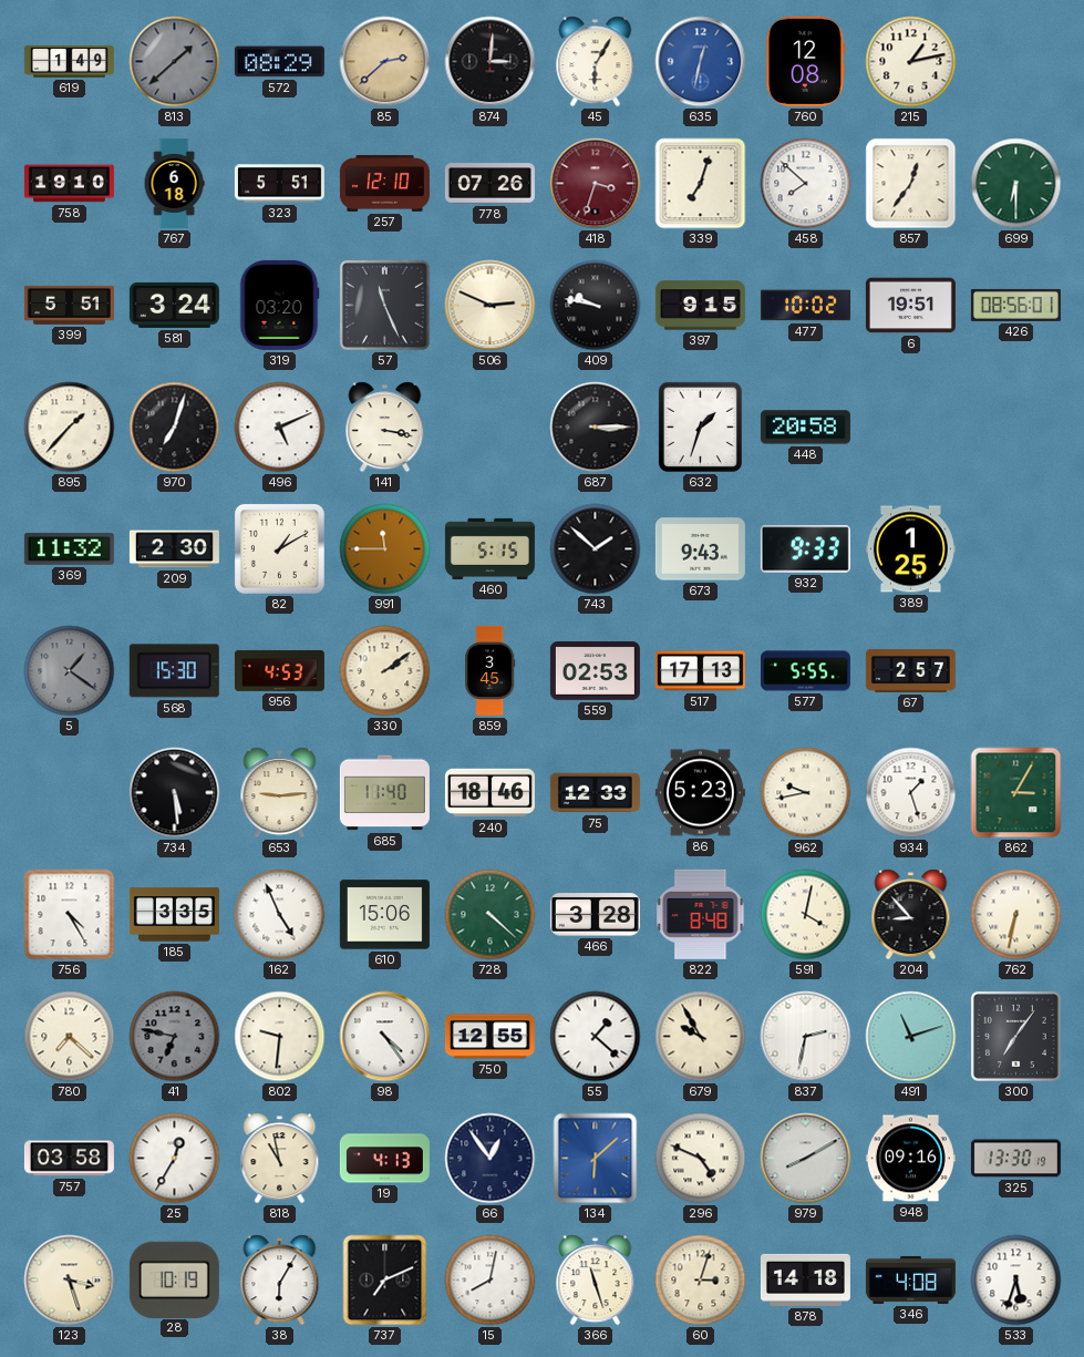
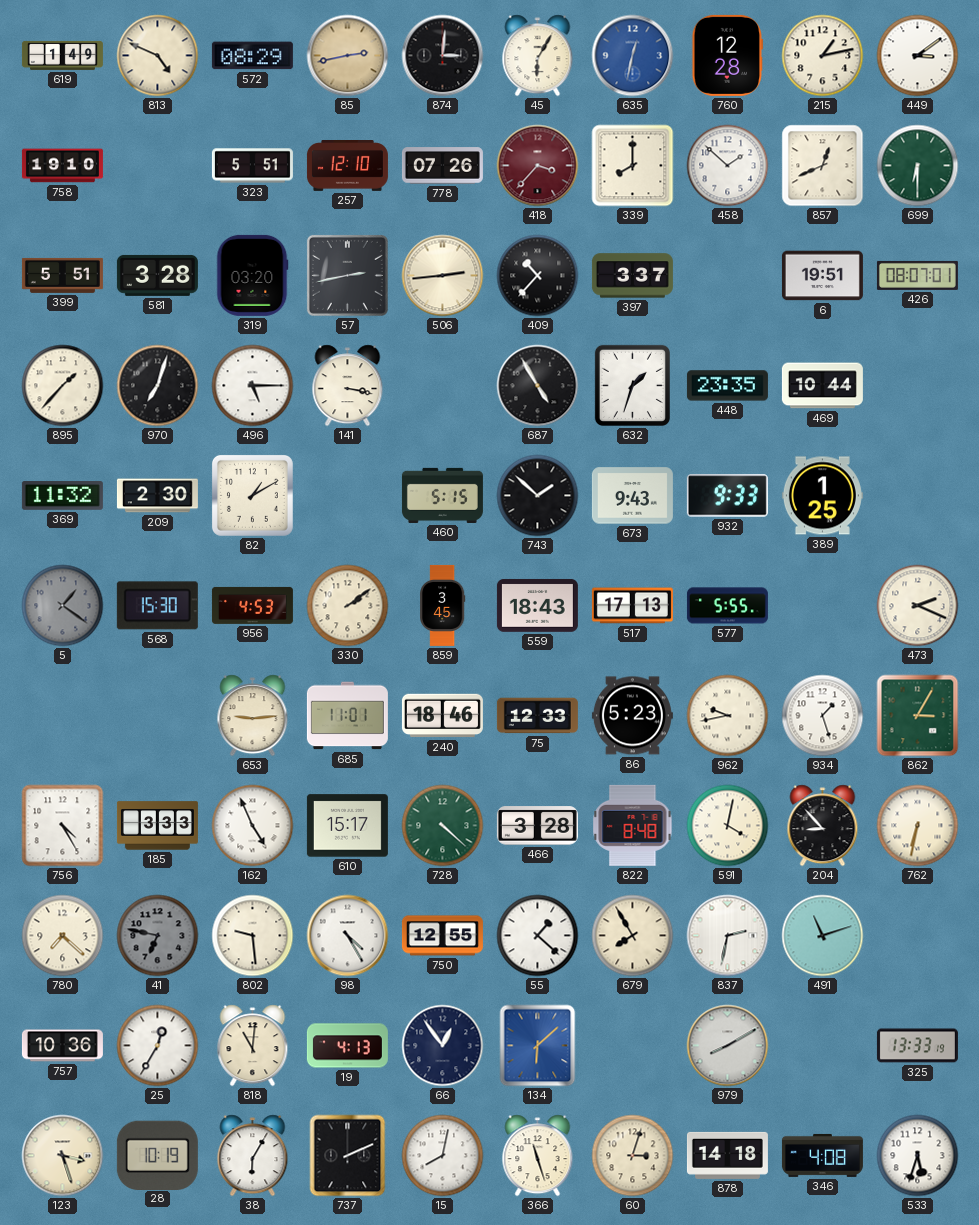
813: 1:38 -> 4:49
813 dial: grey -> cream
85: 2:38 -> 2:43
760: 12:08 -> 12:28
449: none -> 3:09
767: 6:18 -> none
418: 3:33 -> 3:37
339: 7:03 -> 8:00
458: 7:52 -> 1:52
857: 12:36 -> 12:41
581: 3:24 -> 3:28
57: 11:26 -> 2:43
506: 2:49 -> 2:44
409: 9:47 -> 10:37
397: 9:15 -> 3:37
477: 10:02 -> none
426: 08:56 -> 08:07
496: 5:11 -> 5:15
687: 3:15 -> 4:55
448: 20:58 -> 23:35
469: none -> 10:44
991: 11:45 -> none
559: 02:53 -> 18:43
67: 2:57 -> none
473: none -> 2:19
734: 5:29 -> none
685: 11:40 -> 11:01
185: 3:35 -> 3:33
610: 15:06 -> 15:17
802: 9:31 -> 9:29
98: 4:24 -> 4:25
679: 9:55 -> 7:55
300: 7:06 -> none
757: 03:58 -> 10:36
818: 10:58 -> 11:01
296: 4:49 -> none
948: 09:16 -> none
325: 13:30 -> 13:33
737: 7:11 -> 2:11
